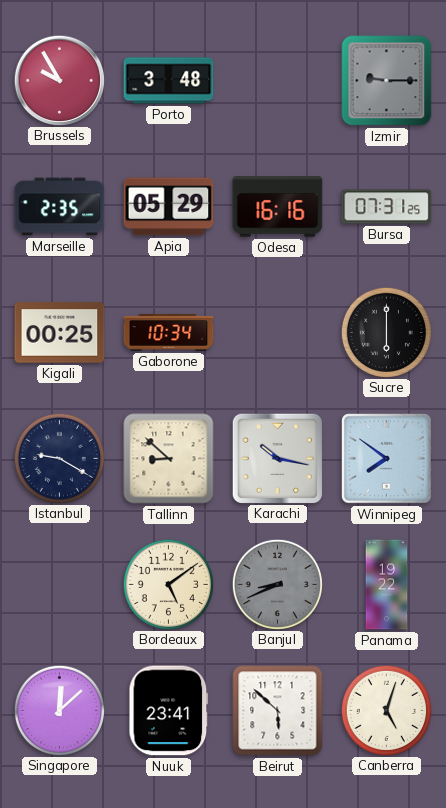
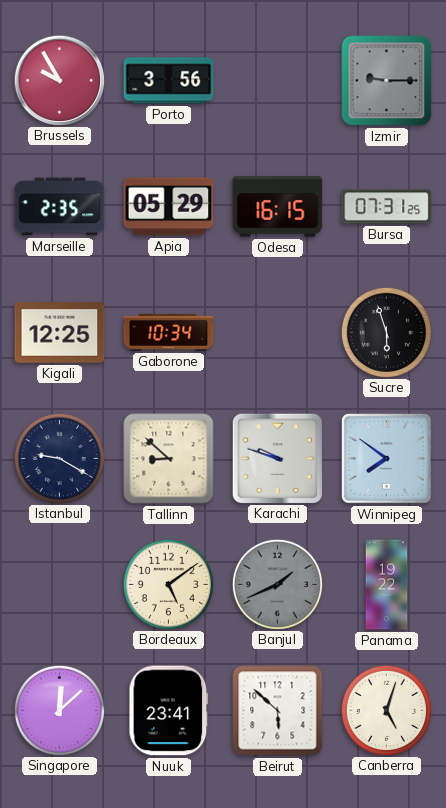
Porto: 3:48 -> 3:56
Odesa: 16:16 -> 16:15
Kigali: 00:25 -> 12:25
Sucre: 6:00 -> 5:57
Karachi: 10:17 -> 9:48
Banjul: 8:41 -> 1:41
